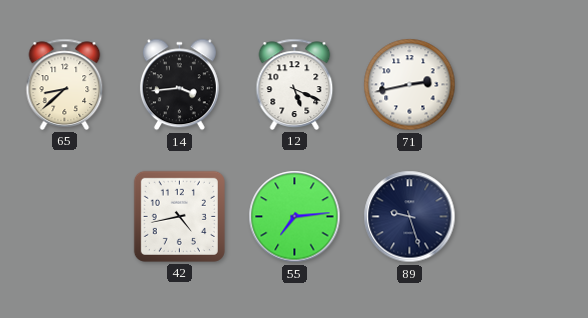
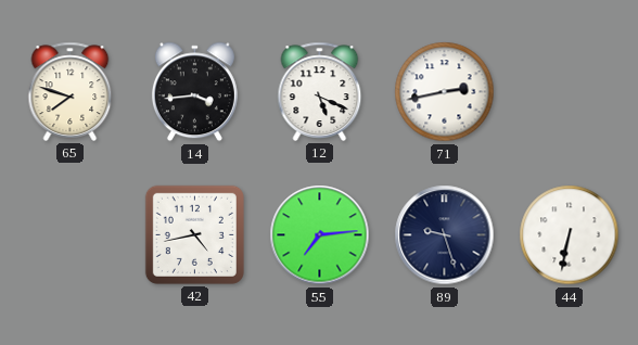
65: 8:38 -> 7:48
44: none -> 6:32
